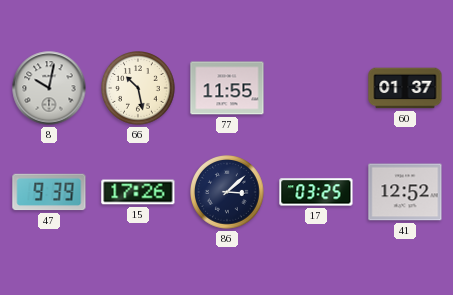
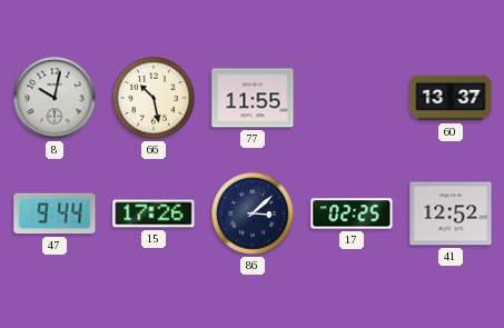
60: 01:37 -> 13:37
47: 9:39 -> 9:44
17: 03:25 -> 02:25
